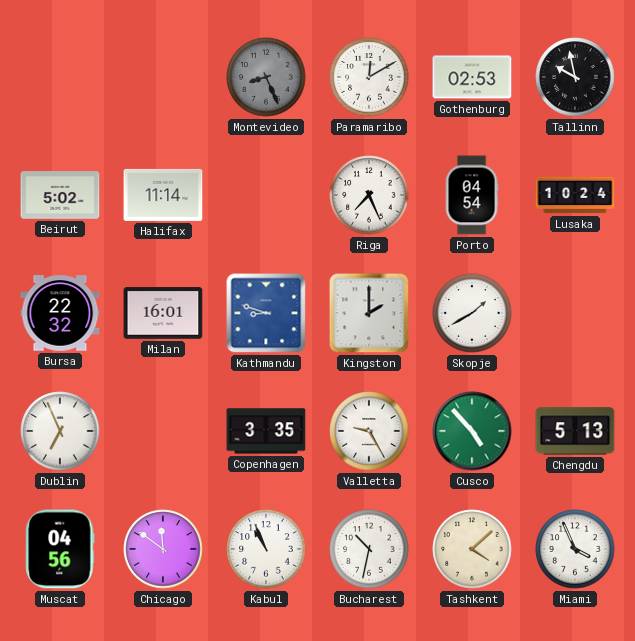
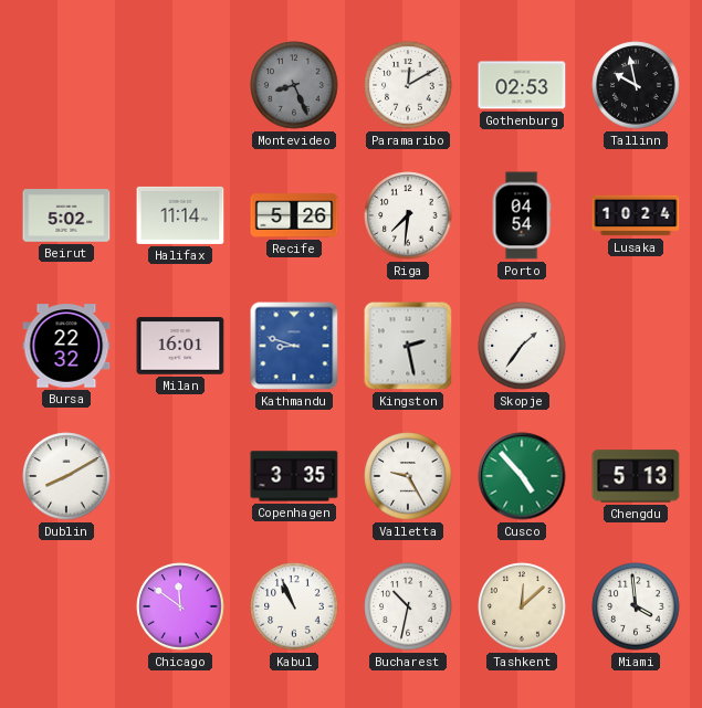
Recife: none -> 5:26
Riga: 7:26 -> 7:31
Kingston: 2:00 -> 2:28
Skopje: 1:40 -> 1:36
Dublin: 6:56 -> 8:10
Muscat: 04:56 -> none
Tashkent: 4:08 -> 12:08
Miami: 3:56 -> 3:59
